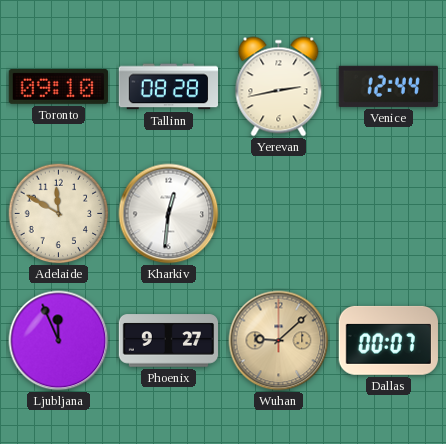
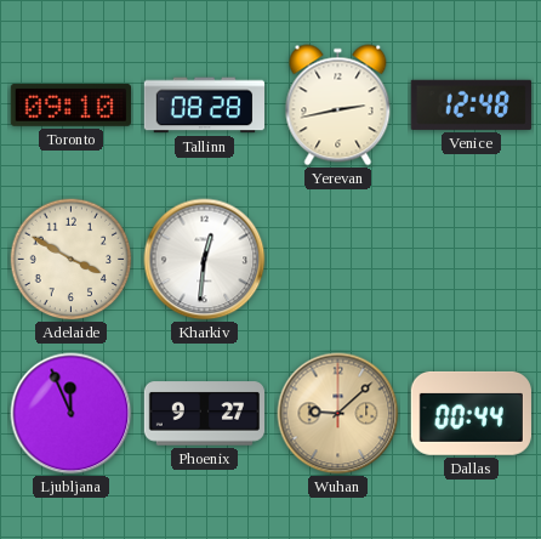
Venice: 12:44 -> 12:48
Adelaide: 11:50 -> 3:50
Dallas: 00:07 -> 00:44
